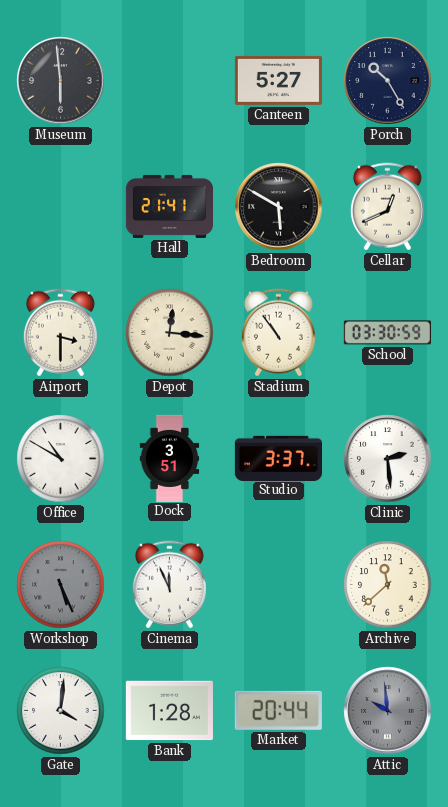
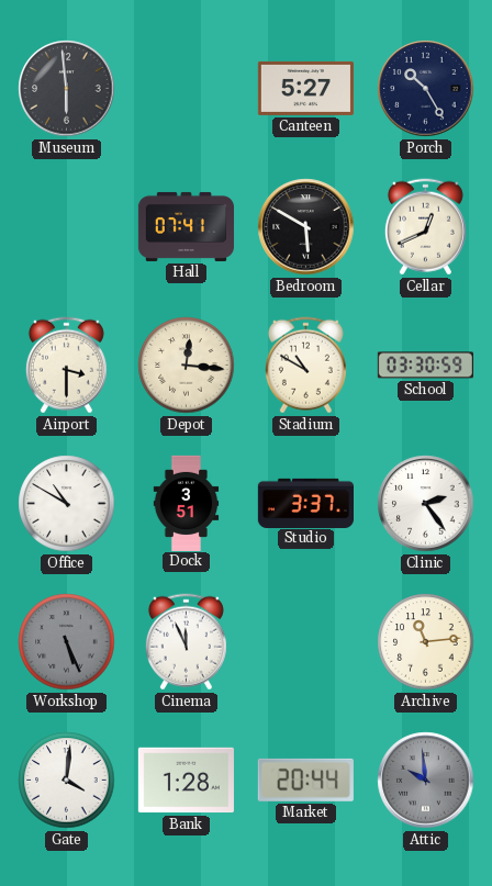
Hall: 21:41 -> 07:41
Stadium: 10:54 -> 10:50
Clinic: 2:29 -> 2:24
Archive: 11:38 -> 11:14
